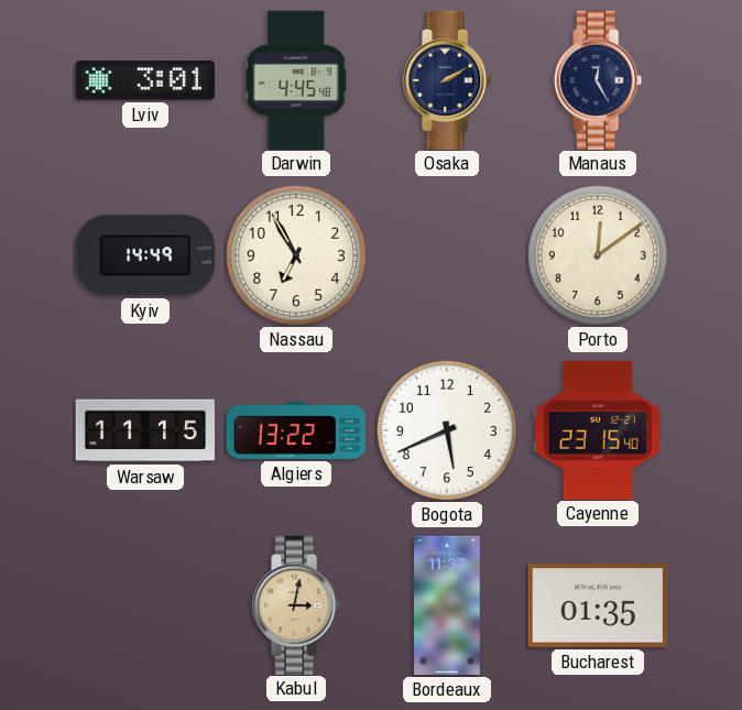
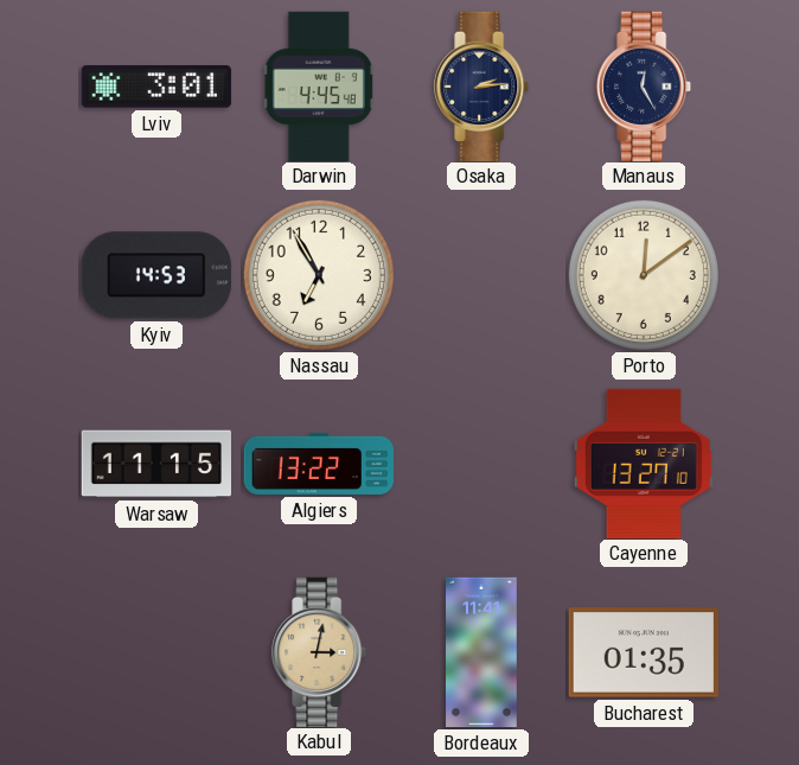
Osaka: 2:10 -> 2:14
Kyiv: 14:49 -> 14:53
Bogota: 5:41 -> none
Cayenne: 23:15 -> 13:27
Bordeaux: 11:37 -> 11:41
